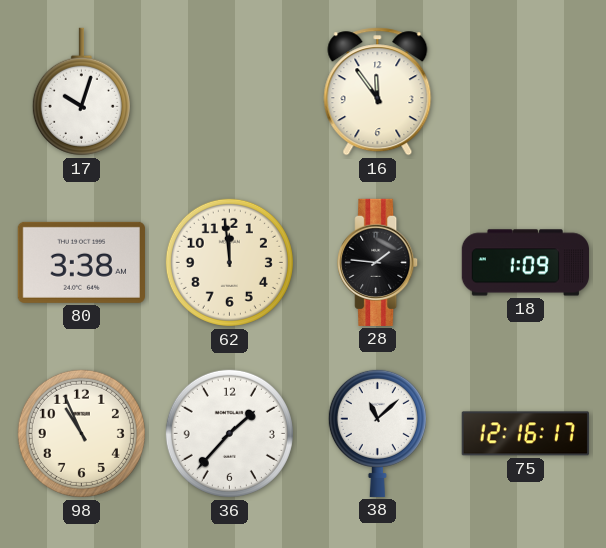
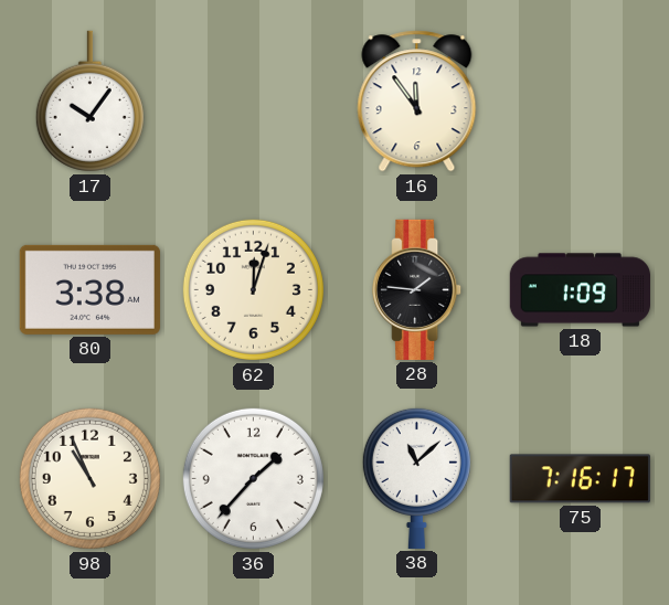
17: 10:03 -> 10:06
62: 11:59 -> 12:03
75: 12:16 -> 7:16
